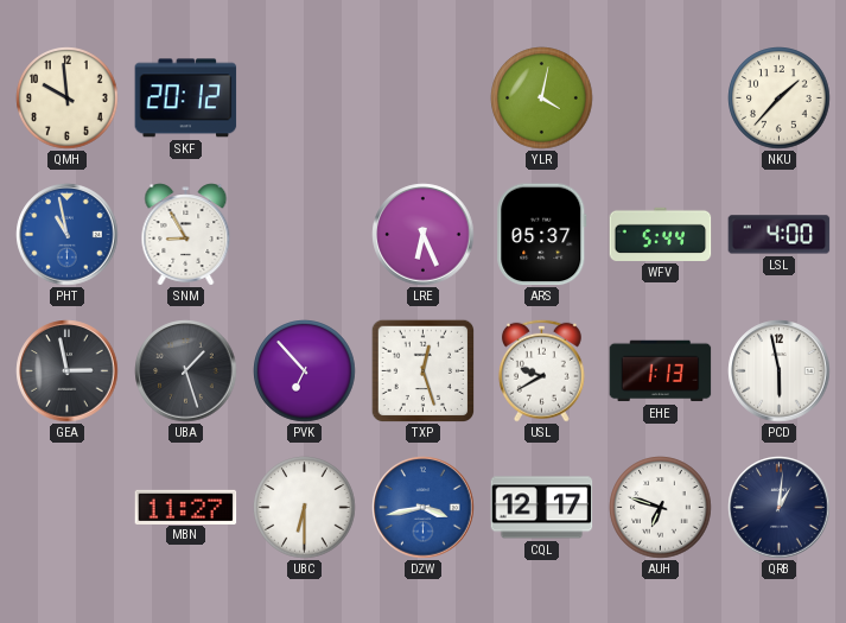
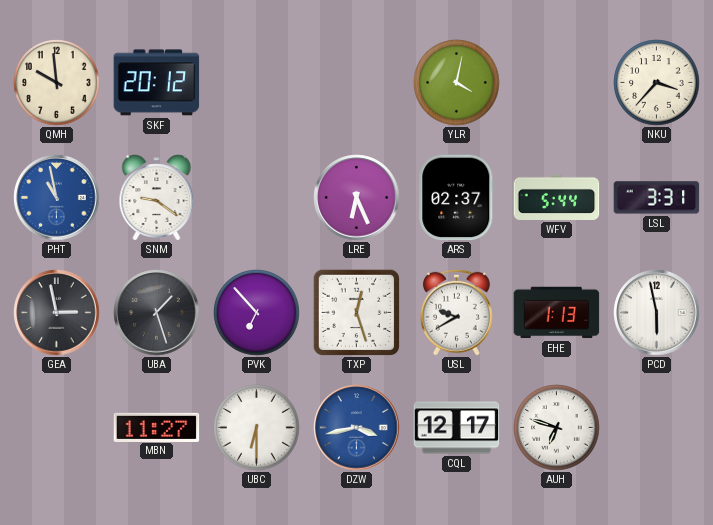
NKU: 1:37 -> 3:37
SNM: 8:55 -> 9:21
ARS: 05:37 -> 02:37
LSL: 4:00 -> 3:31
QRB: 1:01 -> none
